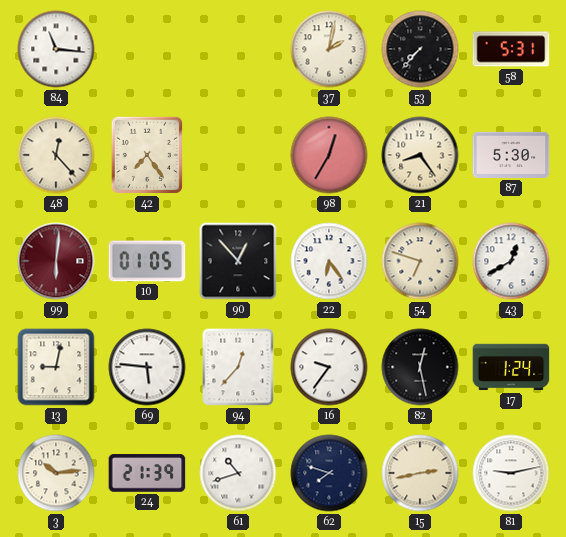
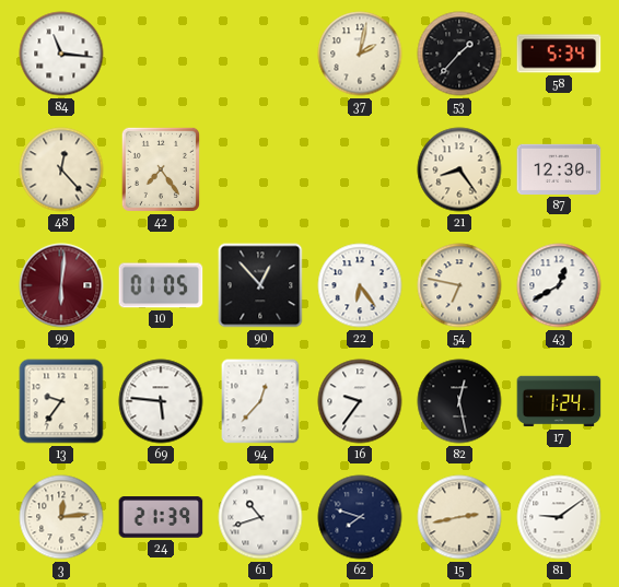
53: 7:37 -> 1:37
58: 5:31 -> 5:34
98: 12:35 -> none
87: 5:30 -> 12:30
54: 6:48 -> 6:47
13: 9:02 -> 9:36
3: 10:14 -> 12:14
81: 9:13 -> 9:09
